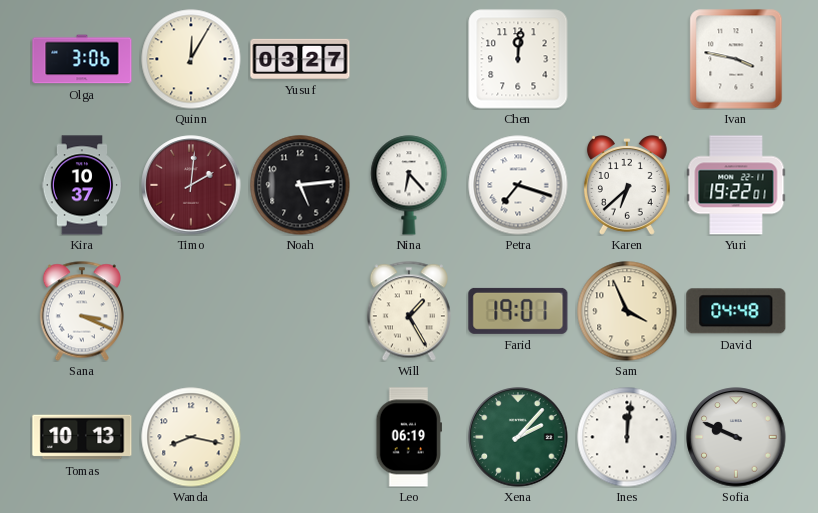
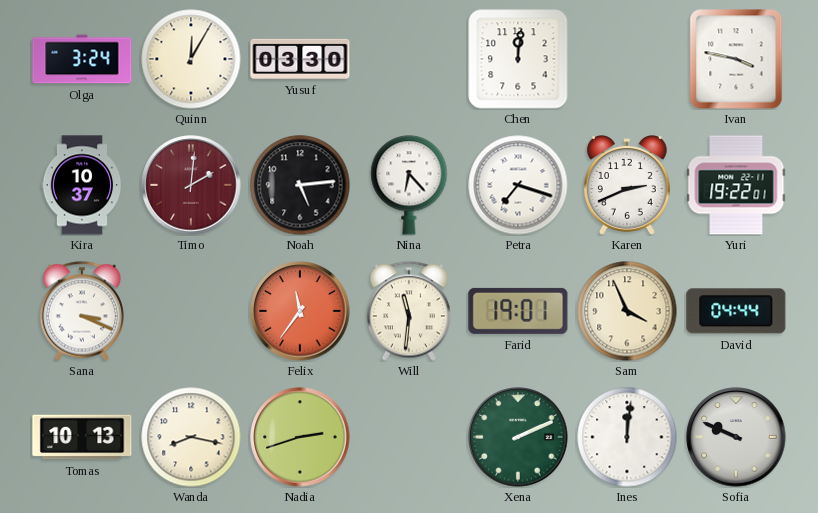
Olga: 3:06 -> 3:24
Yusuf: 03:27 -> 03:30
Karen: 6:38 -> 2:41
Felix: none -> 11:36
Will: 1:25 -> 11:31
David: 04:48 -> 04:44
Nadia: none -> 2:42
Leo: 06:19 -> none
Xena: 2:07 -> 2:11
